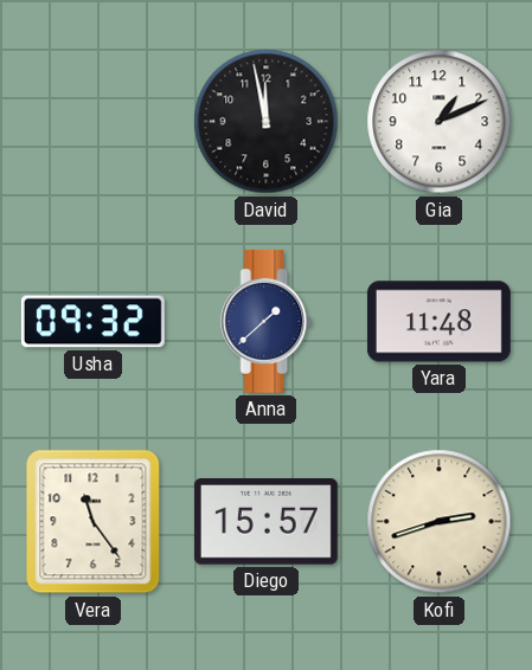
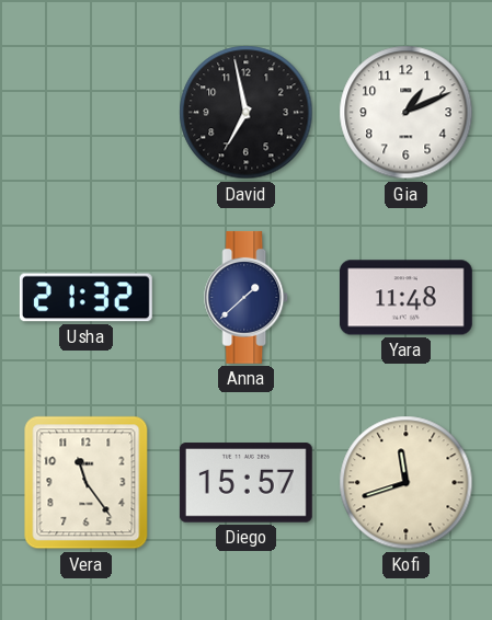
David: 11:58 -> 6:58
Usha: 09:32 -> 21:32
Kofi: 2:42 -> 11:42
